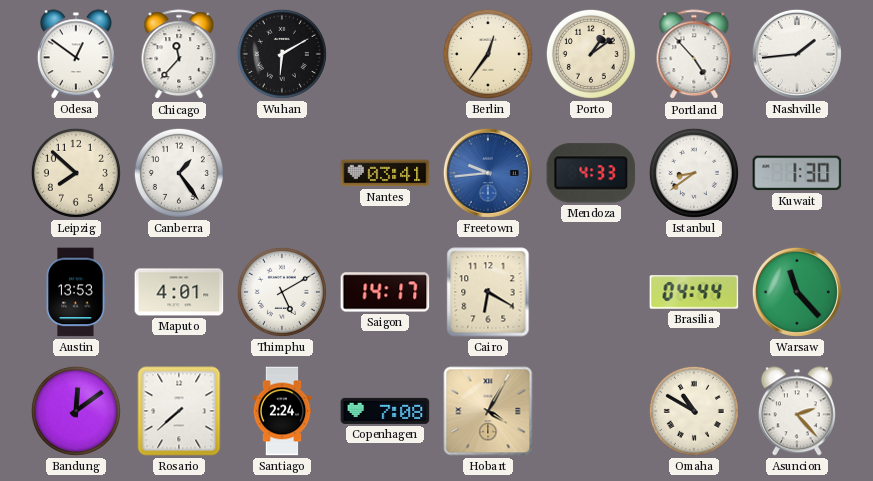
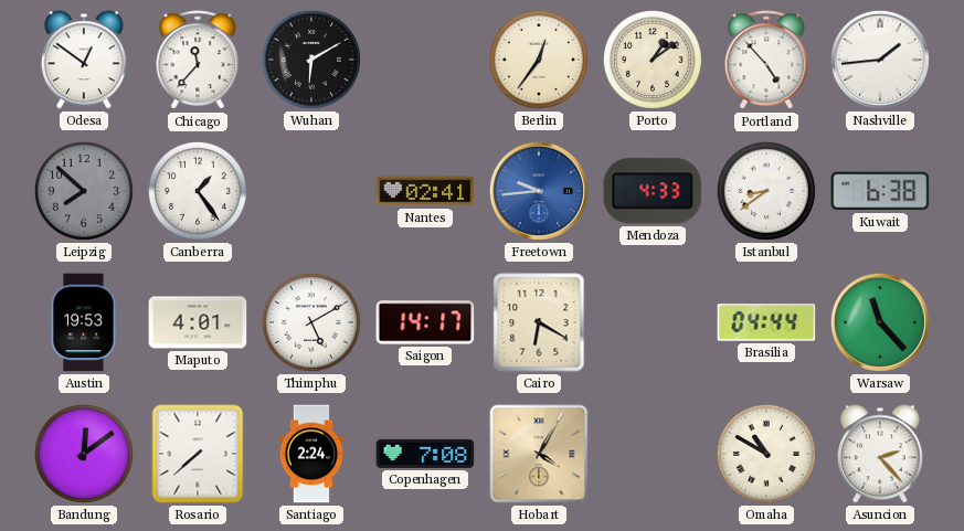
Leipzig dial: cream -> grey
Nantes: 03:41 -> 02:41
Kuwait: 1:30 -> 6:38
Austin: 13:53 -> 19:53
